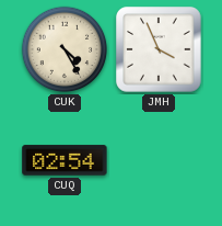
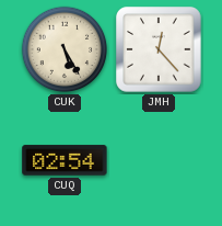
CUK: 4:25 -> 5:25
JMH: 3:56 -> 12:23
